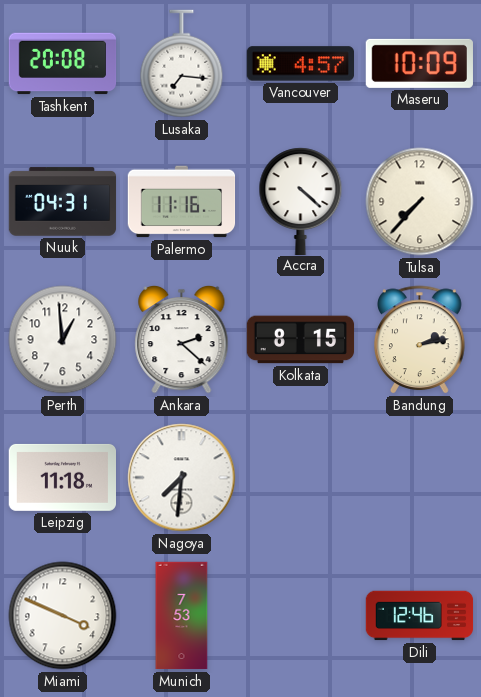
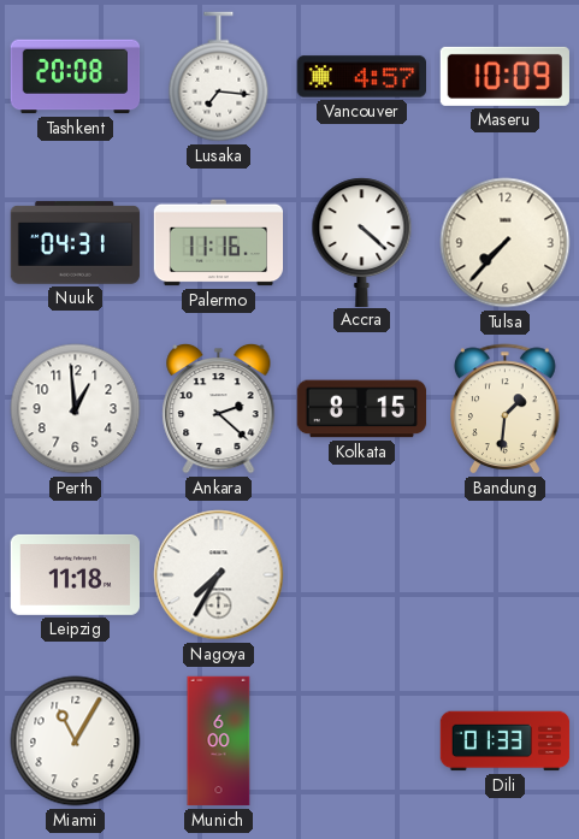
Bandung: 2:13 -> 1:31
Nagoya: 7:31 -> 7:35
Miami: 3:49 -> 11:05
Munich: 7:53 -> 6:00
Dili: 12:46 -> 01:33
